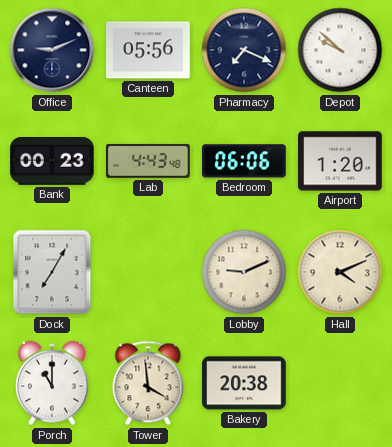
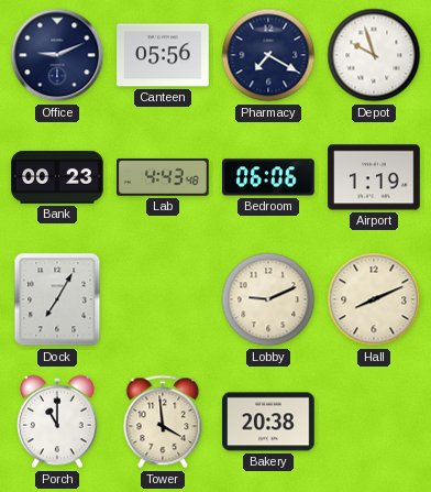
Pharmacy: 7:19 -> 7:20
Depot: 9:52 -> 9:57
Airport: 1:20 -> 1:19
Hall: 4:11 -> 8:11
